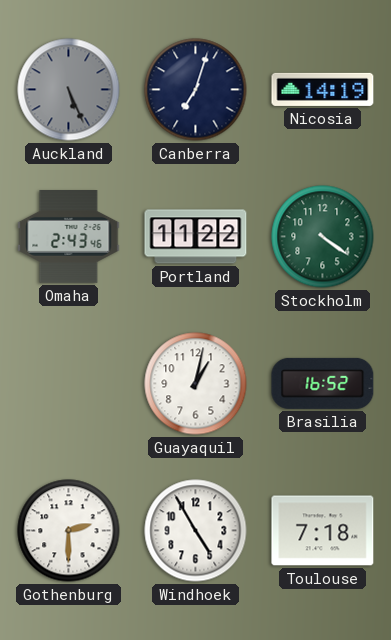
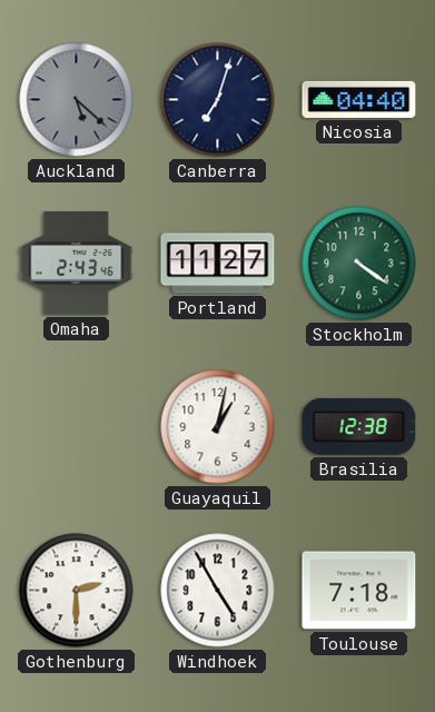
Auckland: 5:26 -> 5:22
Nicosia: 14:19 -> 04:40
Portland: 11:22 -> 11:27
Brasilia: 16:52 -> 12:38
